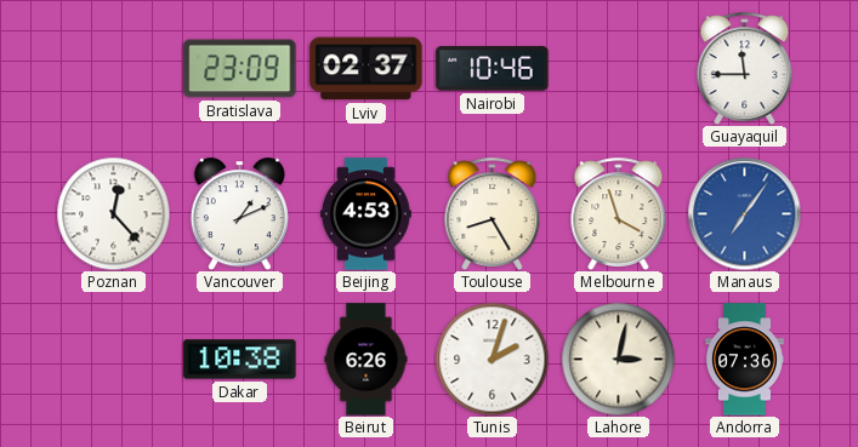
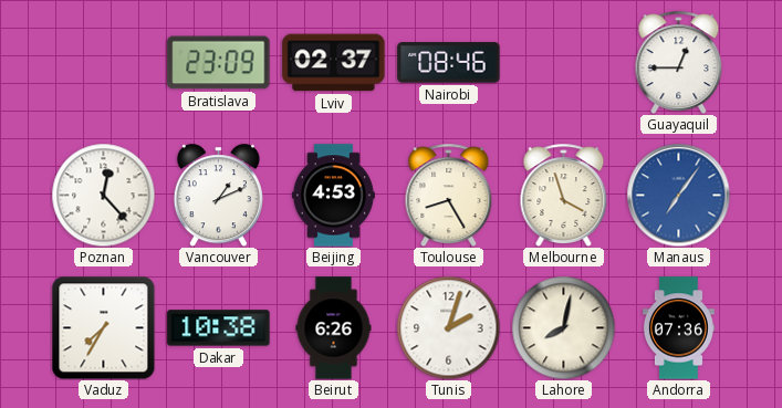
Nairobi: 10:46 -> 08:46
Guayaquil: 11:45 -> 12:45
Vaduz: none -> 7:35
Lahore: 3:02 -> 8:02
